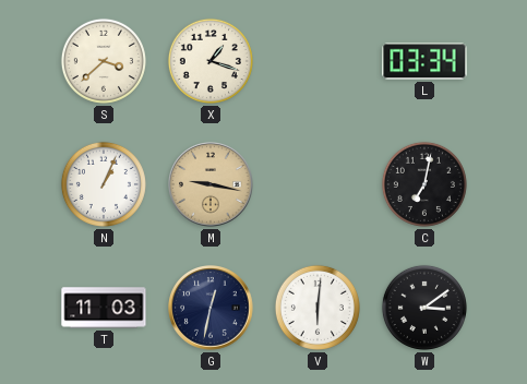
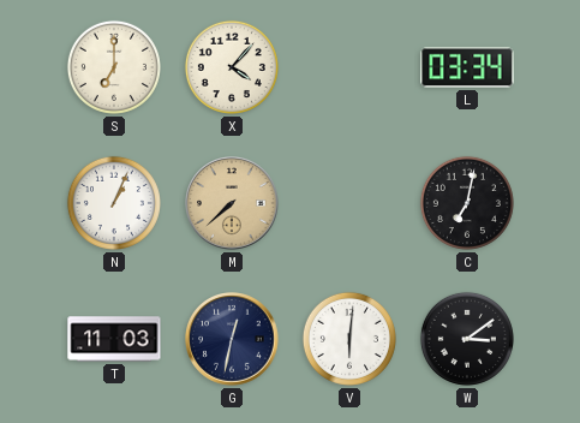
S: 3:38 -> 7:00
X: 1:18 -> 4:07
M: 9:17 -> 7:38
